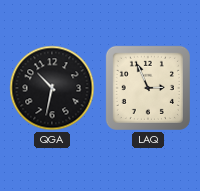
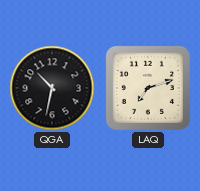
LAQ: 2:56 -> 7:12
